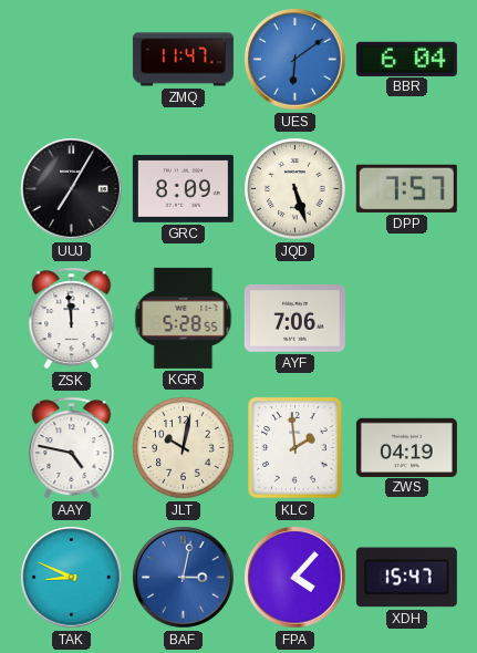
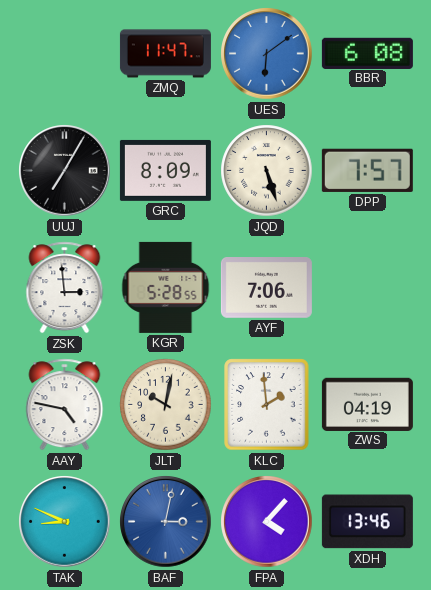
BBR: 6:04 -> 6:08
ZSK: 11:59 -> 2:59
XDH: 15:47 -> 13:46
